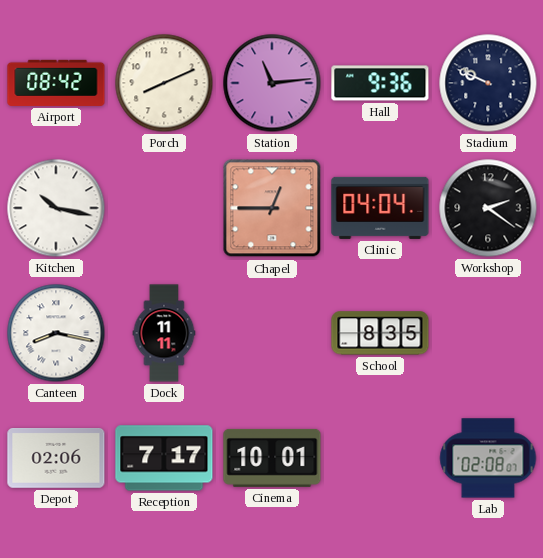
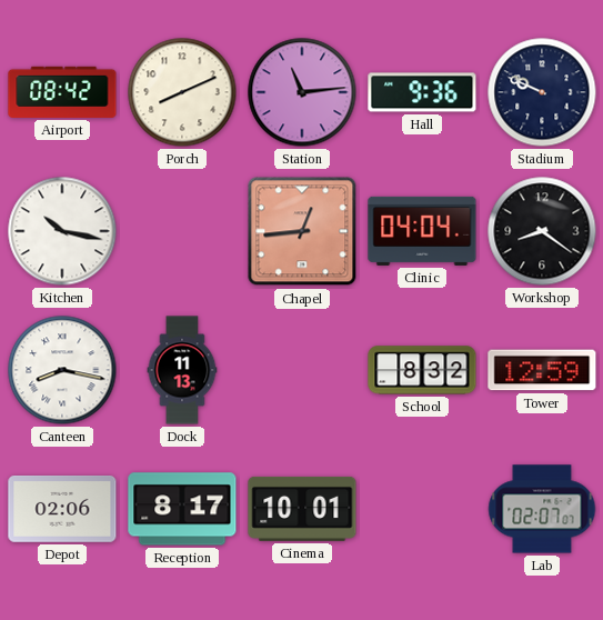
Chapel: 12:45 -> 12:44
Workshop: 2:21 -> 8:21
Dock: 11:11 -> 11:13
School: 8:35 -> 8:32
Tower: none -> 12:59
Reception: 7:17 -> 8:17
Lab: 02:08 -> 02:07
